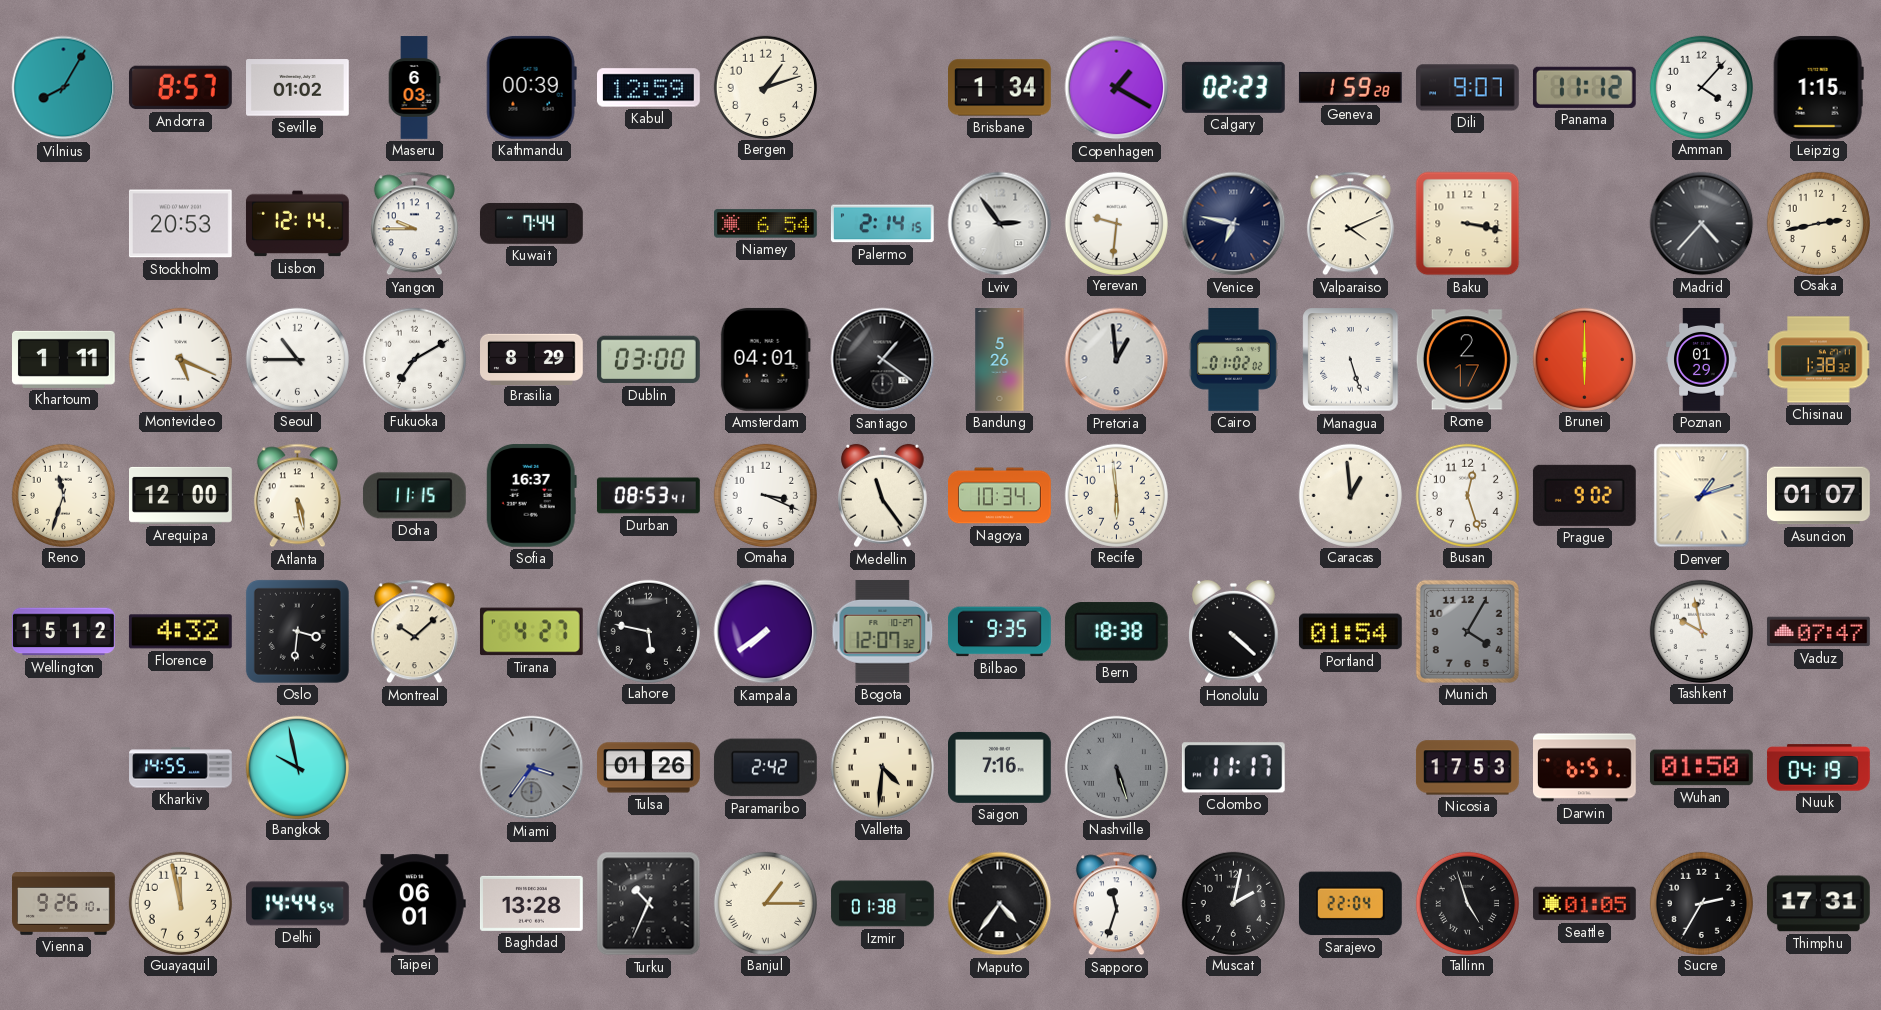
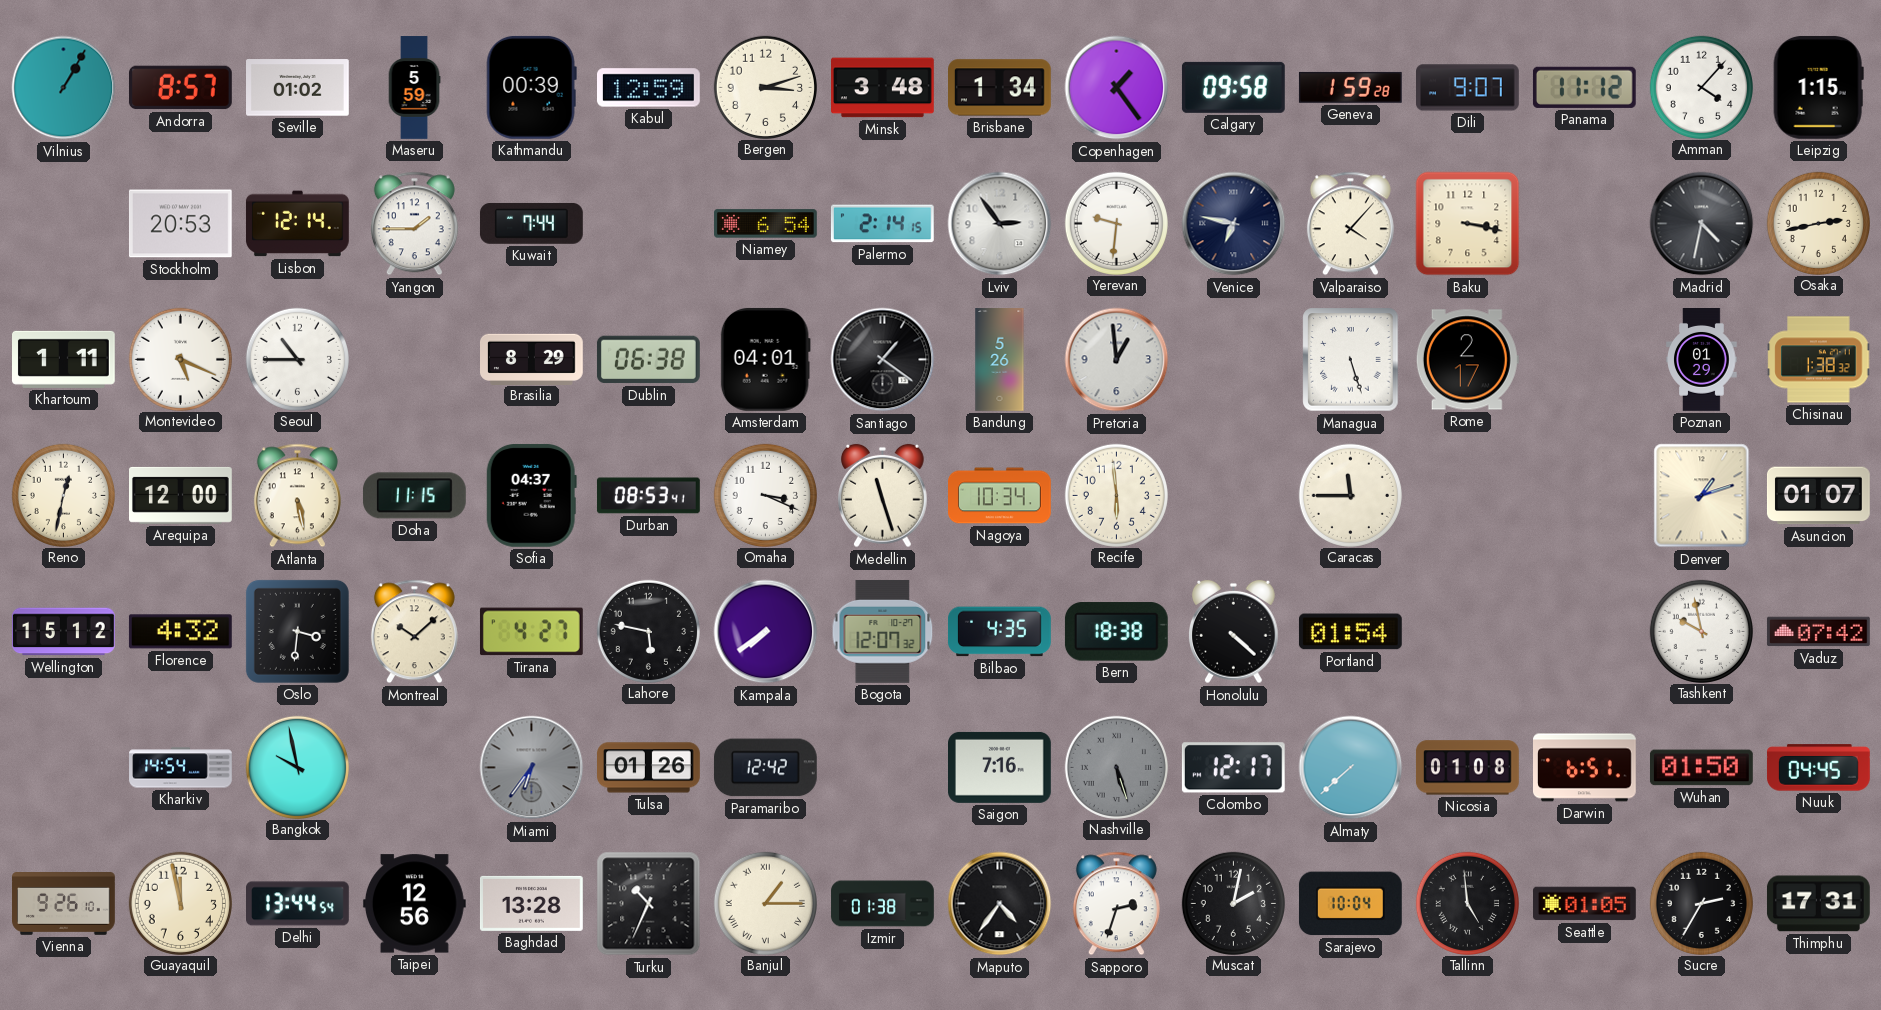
Vilnius: 8:05 -> 1:05
Maseru: 6:03 -> 5:59
Bergen: 1:12 -> 3:12
Minsk: none -> 3:48
Copenhagen: 1:20 -> 1:24
Calgary: 02:23 -> 09:58
Yangon: 9:45 -> 1:45
Valparaiso: 4:11 -> 4:07
Madrid: 4:37 -> 4:32
Fukuoka: 7:10 -> none
Dublin: 03:00 -> 06:38
Cairo: 01:02 -> none
Brunei: 6:00 -> none
Reno: 11:33 -> 12:32
Sofia: 16:37 -> 04:37
Medellin: 11:24 -> 11:27
Caracas: 12:59 -> 11:45
Busan: 12:27 -> none
Prague: 9:02 -> none
Bilbao: 9:35 -> 4:35
Munich: 4:05 -> none
Vaduz: 07:47 -> 07:42
Kharkiv: 14:55 -> 14:54
Miami: 3:36 -> 6:36
Paramaribo: 2:42 -> 12:42
Valletta: 4:31 -> none
Colombo: 11:17 -> 12:17
Almaty: none -> 7:38
Nicosia: 17:53 -> 01:08
Nuuk: 04:19 -> 04:45
Delhi: 14:44 -> 13:44
Taipei: 06:01 -> 12:56
Sapporo: 11:33 -> 2:33
Sarajevo: 22:04 -> 10:04
Tallinn: 4:57 -> 4:59
